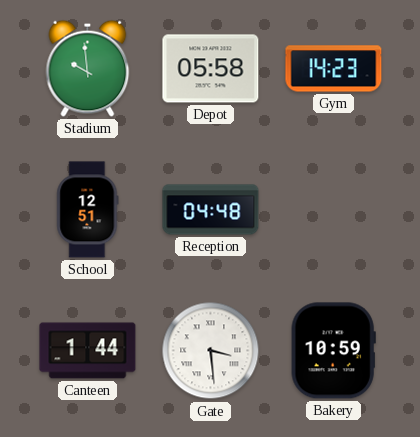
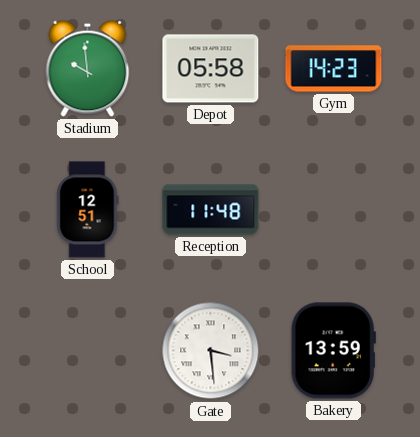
Reception: 04:48 -> 11:48
Canteen: 1:44 -> none
Bakery: 10:59 -> 13:59
